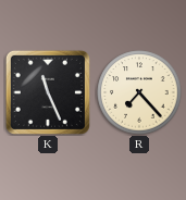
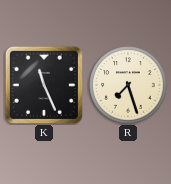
R: 7:23 -> 7:27
